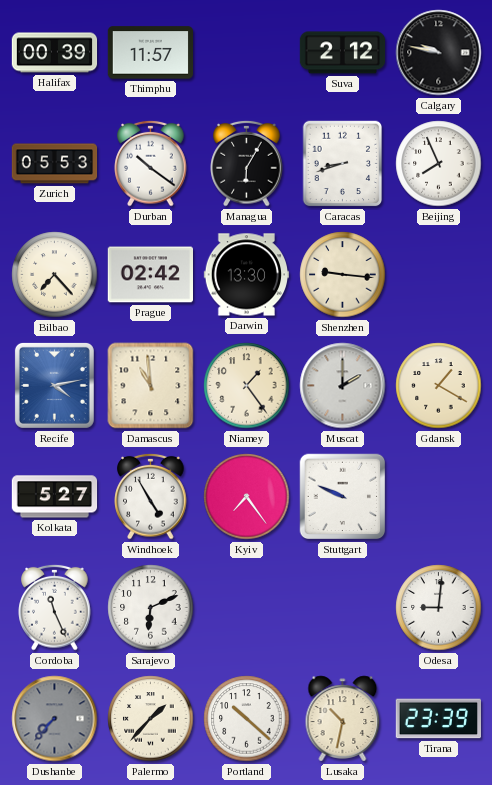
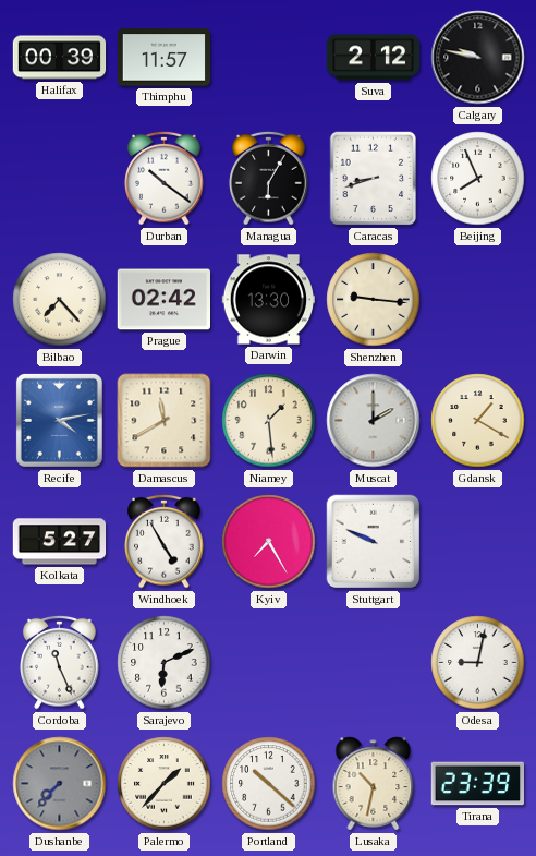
Zurich: 05:53 -> none
Damascus: 10:59 -> 11:40
Niamey: 1:24 -> 1:29
Kyiv: 7:24 -> 7:25
Odesa: 9:01 -> 9:02
